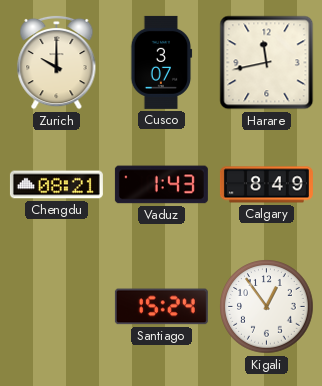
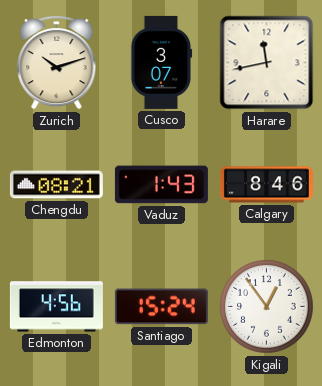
Zurich: 10:00 -> 10:12
Calgary: 8:49 -> 8:46
Edmonton: none -> 4:56
